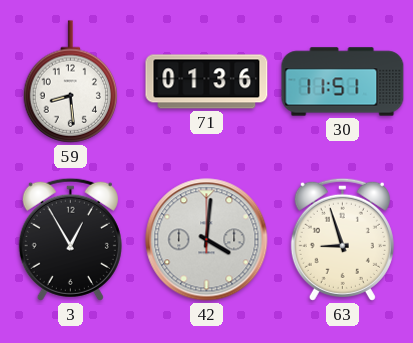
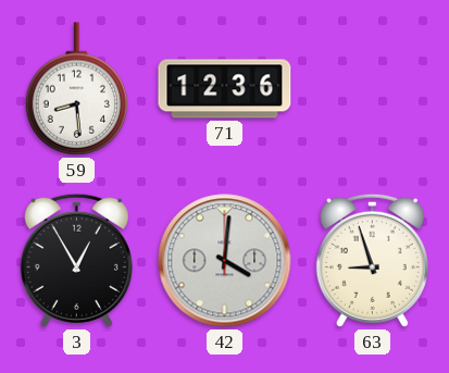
71: 01:36 -> 12:36
30: 11:51 -> none
